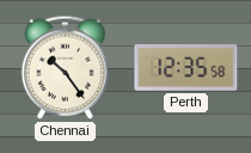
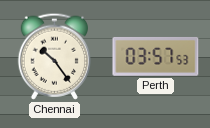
Perth: 12:35 -> 03:57
